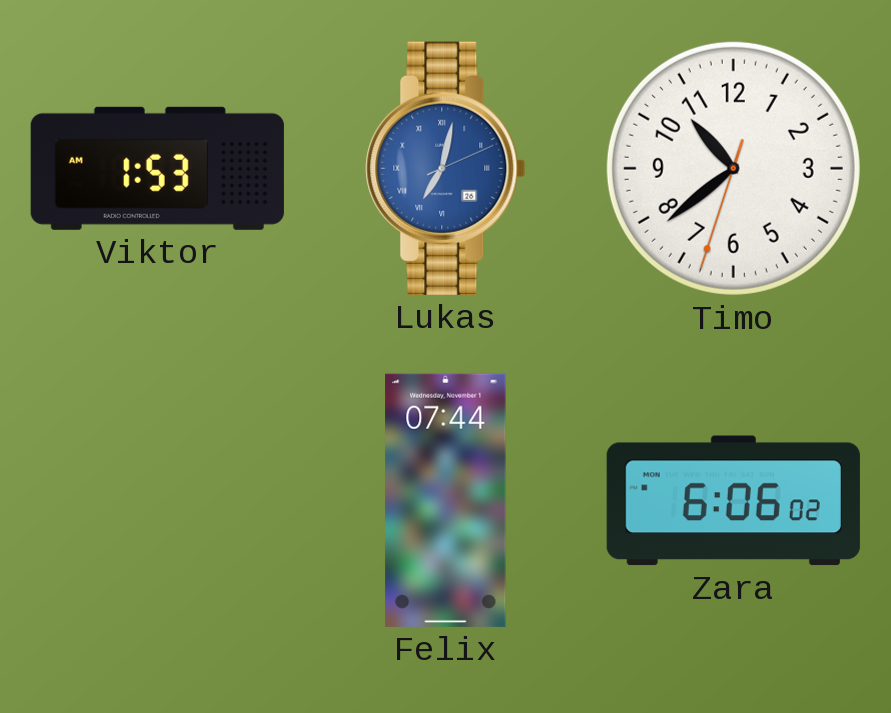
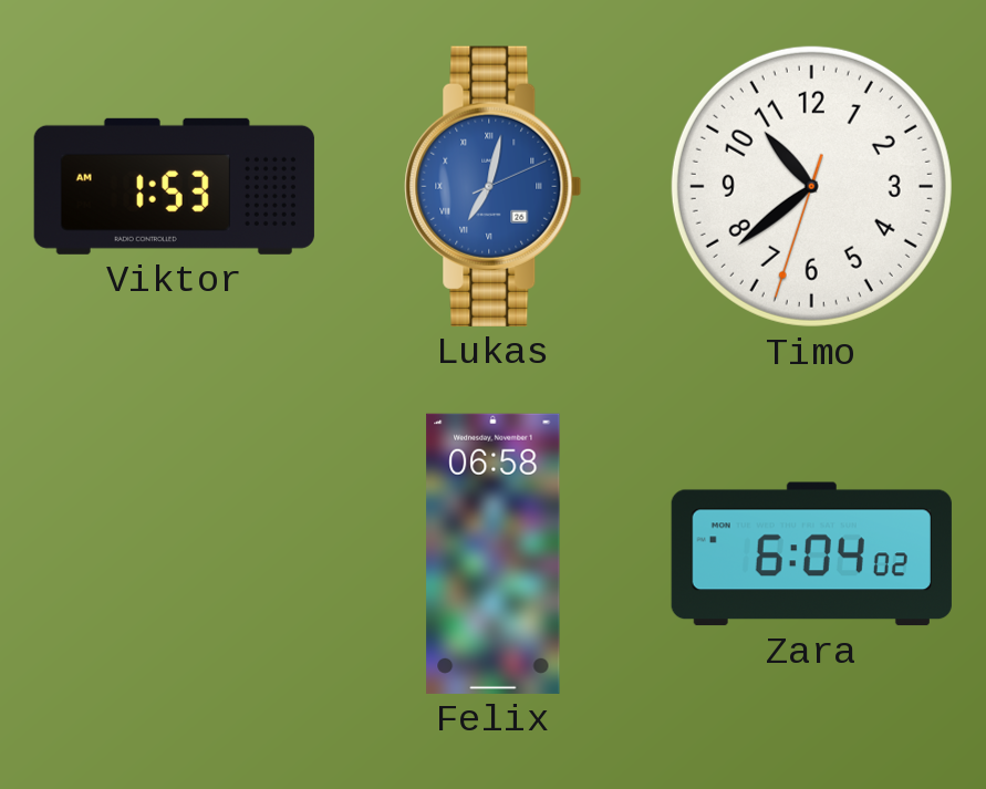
Felix: 07:44 -> 06:58
Zara: 6:06 -> 6:04
